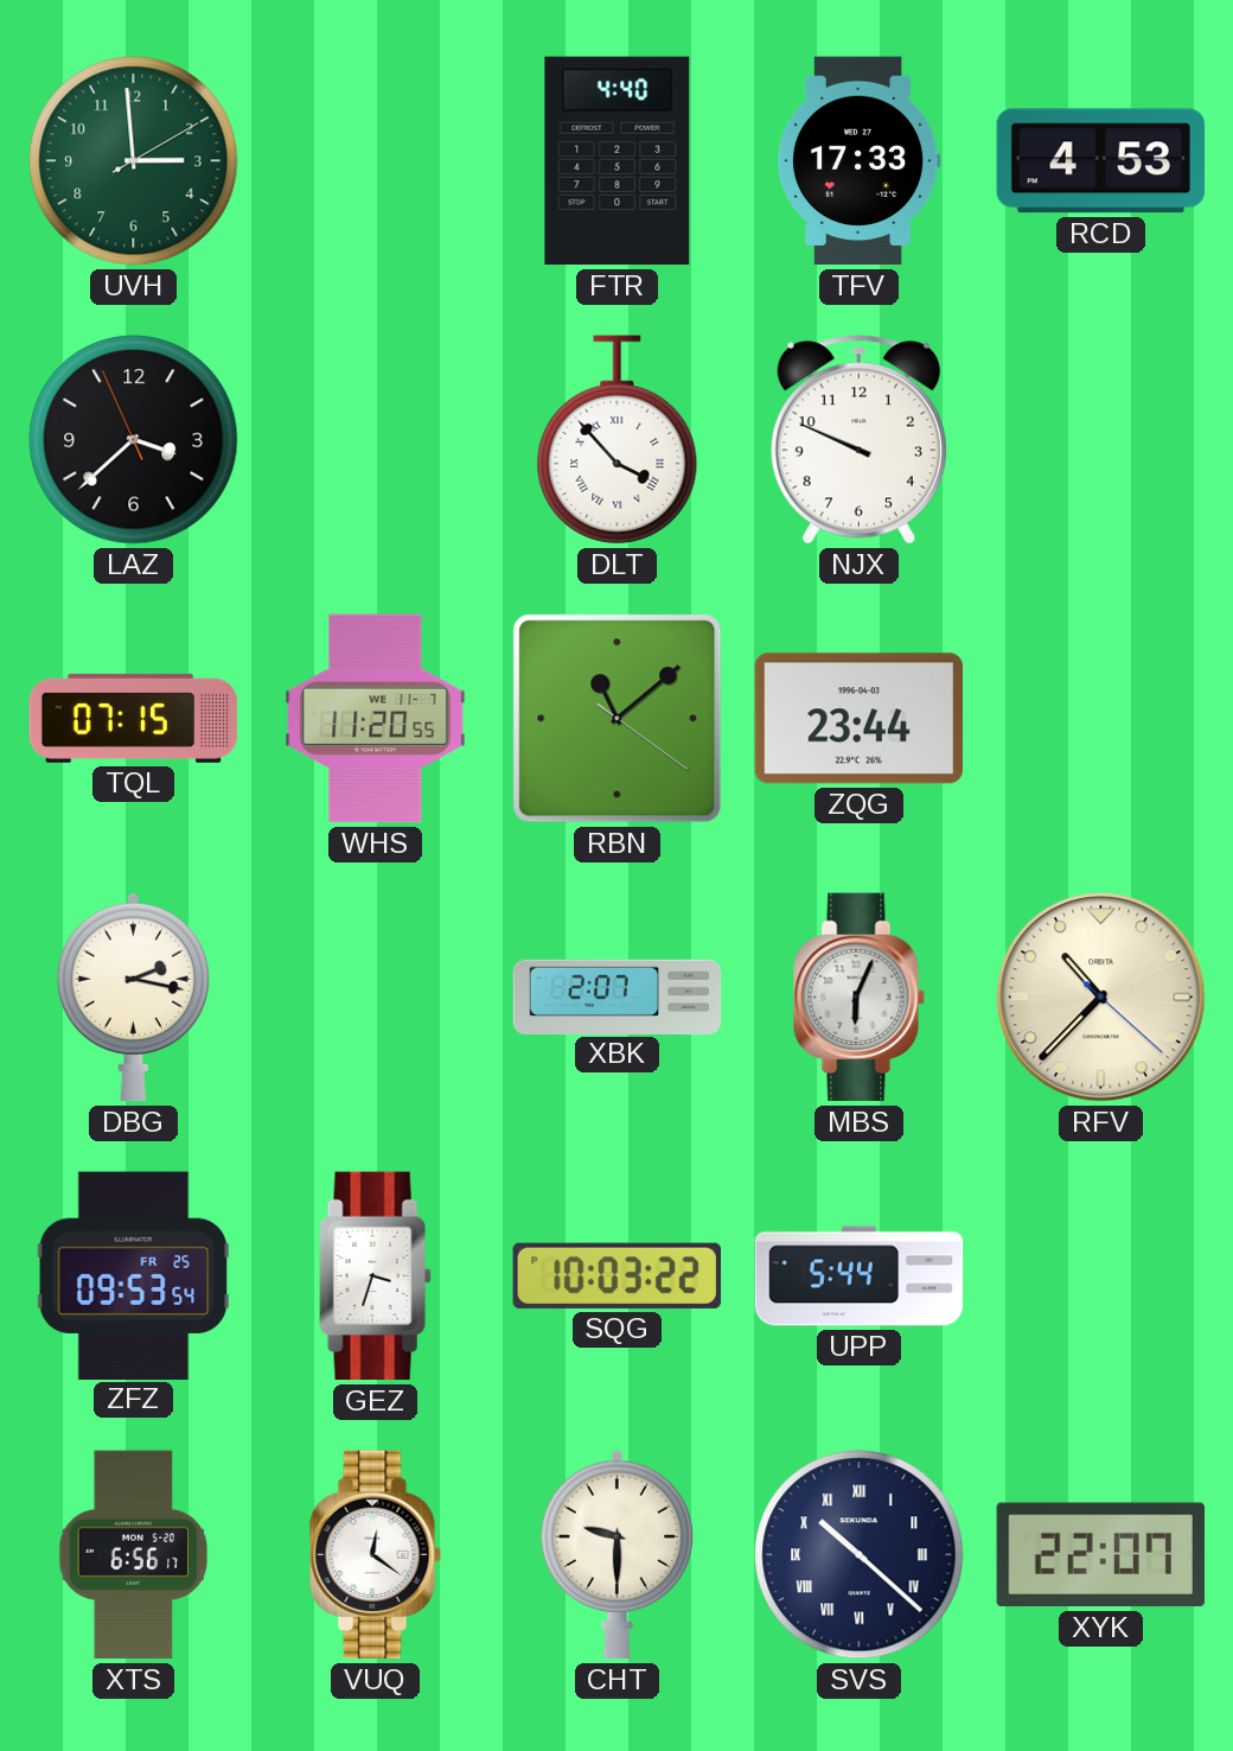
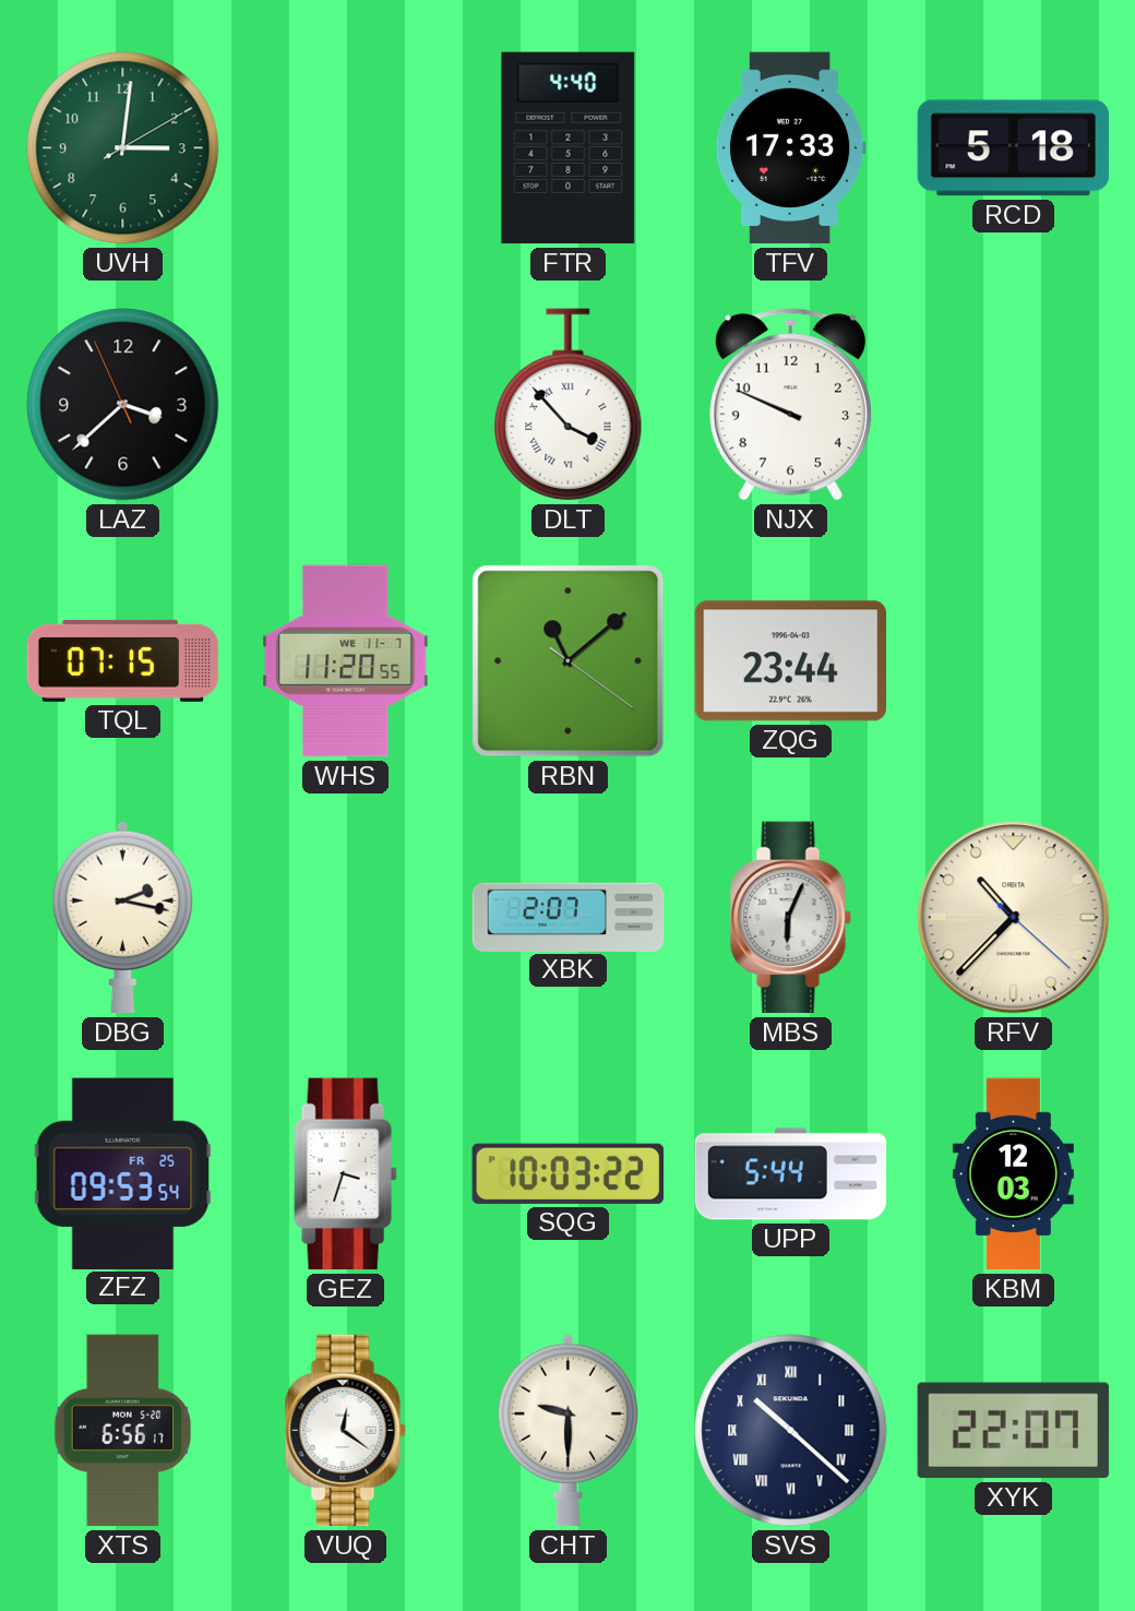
UVH: 2:59 -> 3:01
RCD: 4:53 -> 5:18
KBM: none -> 12:03
